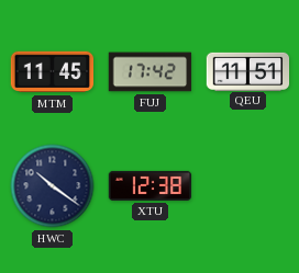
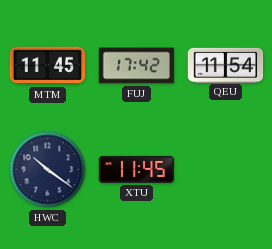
QEU: 11:51 -> 11:54
XTU: 12:38 -> 11:45
